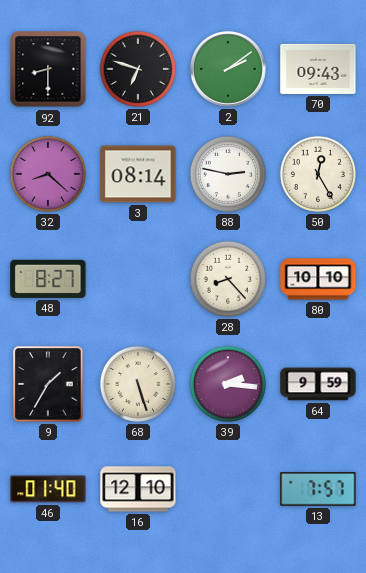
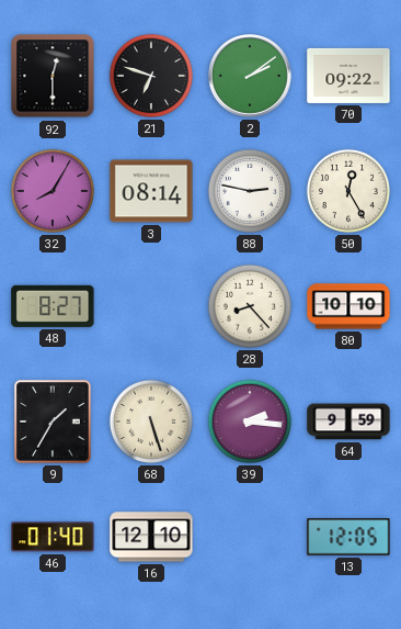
92: 8:30 -> 12:30
70: 09:43 -> 09:22
32: 8:22 -> 8:05
13: 7:57 -> 12:05
